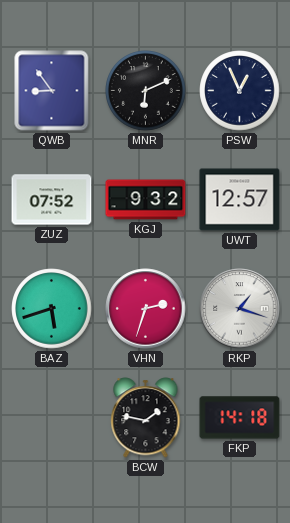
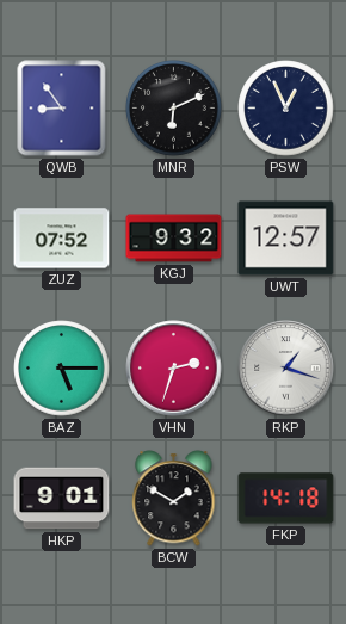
BAZ: 5:42 -> 5:15
HKP: none -> 9:01
BCW: 1:47 -> 1:50
